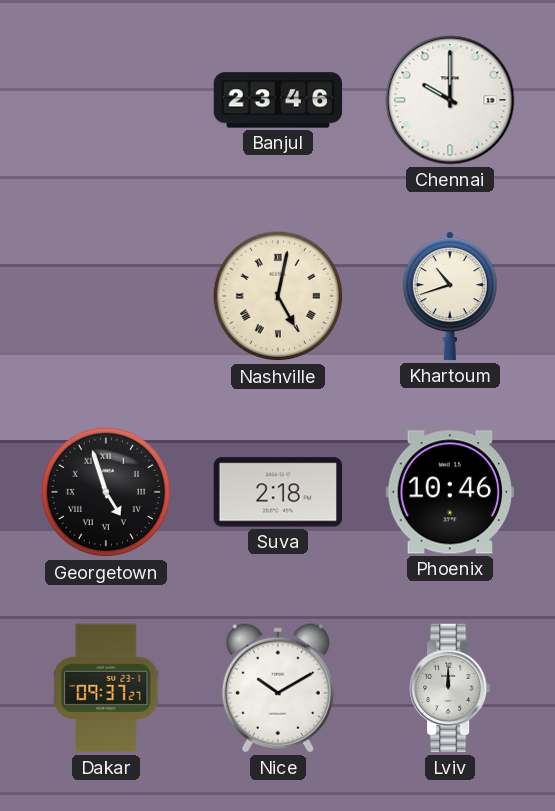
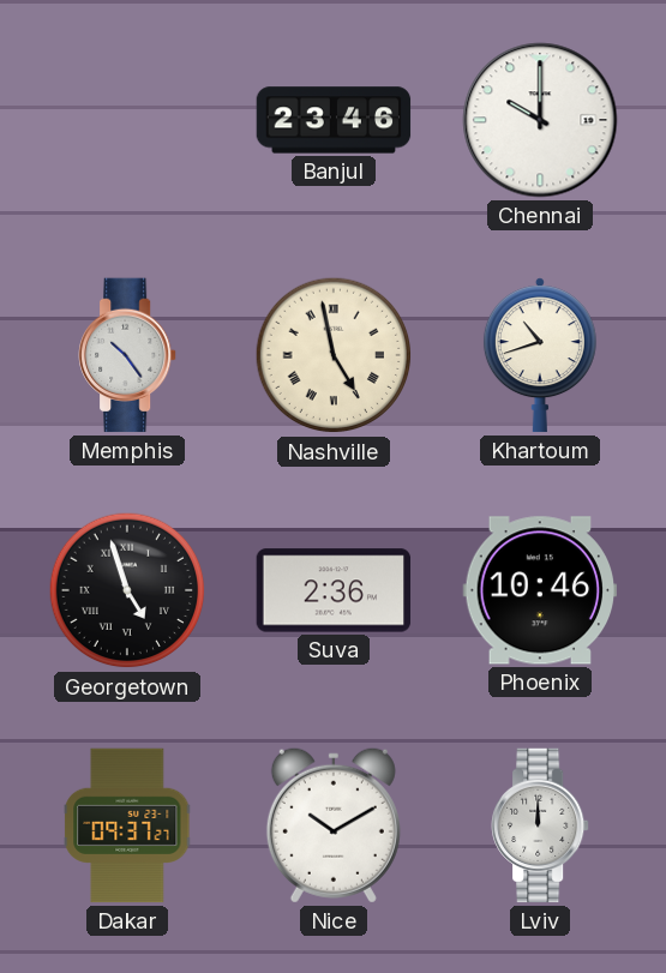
Memphis: none -> 10:24
Nashville: 5:02 -> 4:58
Suva: 2:18 -> 2:36
